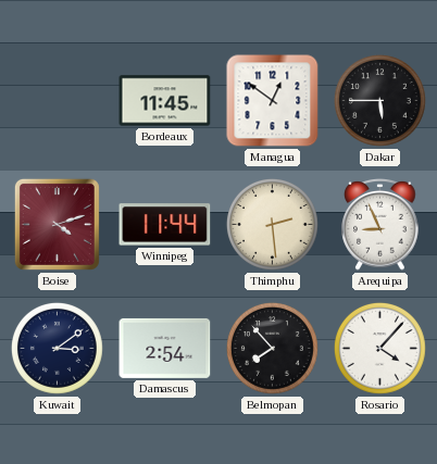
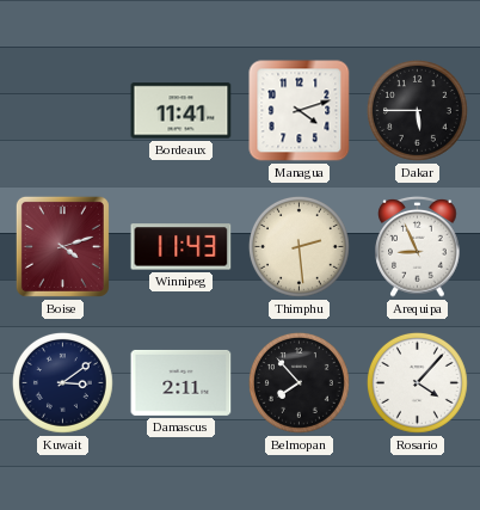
Bordeaux: 11:45 -> 11:41
Managua: 12:51 -> 4:12
Winnipeg: 11:44 -> 11:43
Damascus: 2:54 -> 2:11
